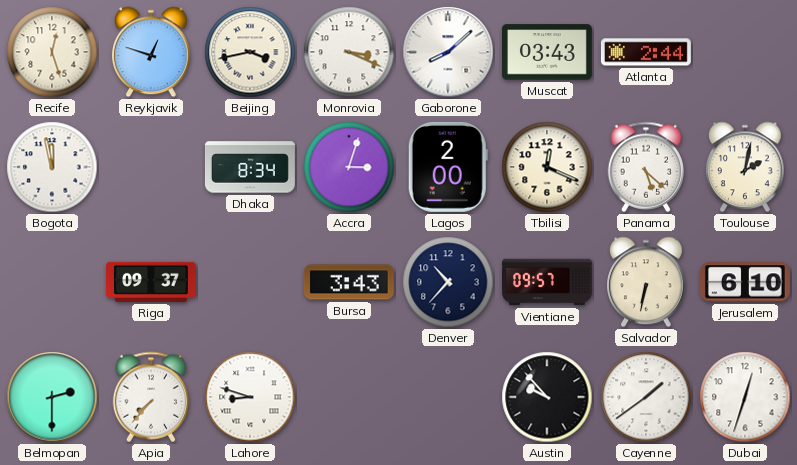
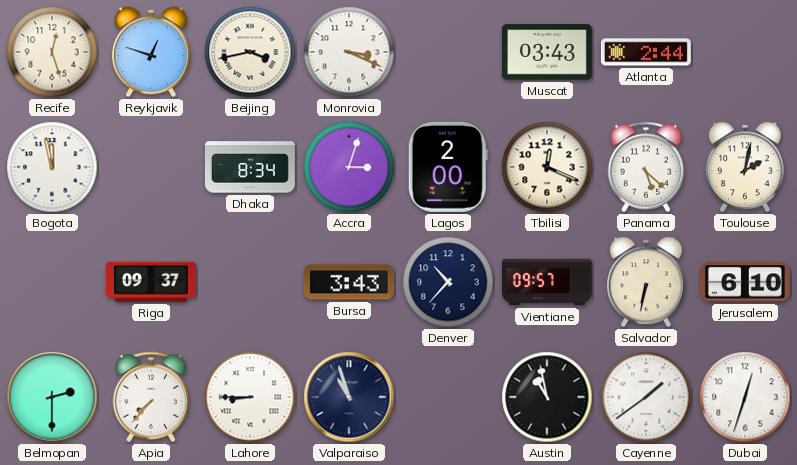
Gaborone: 8:08 -> none
Lahore: 8:48 -> 8:45
Valparaiso: none -> 10:57
Austin: 9:53 -> 10:58
